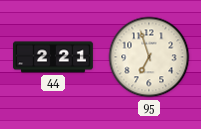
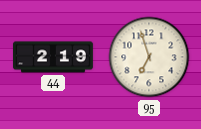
44: 2:21 -> 2:19
